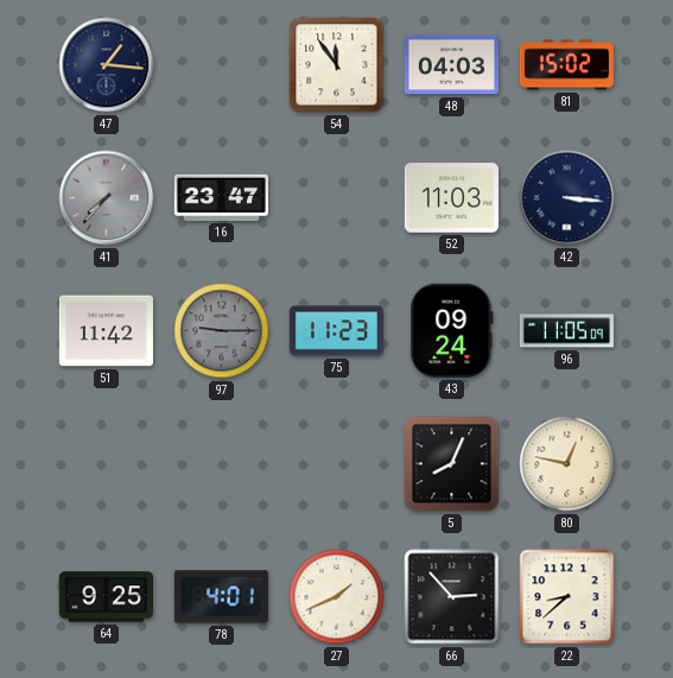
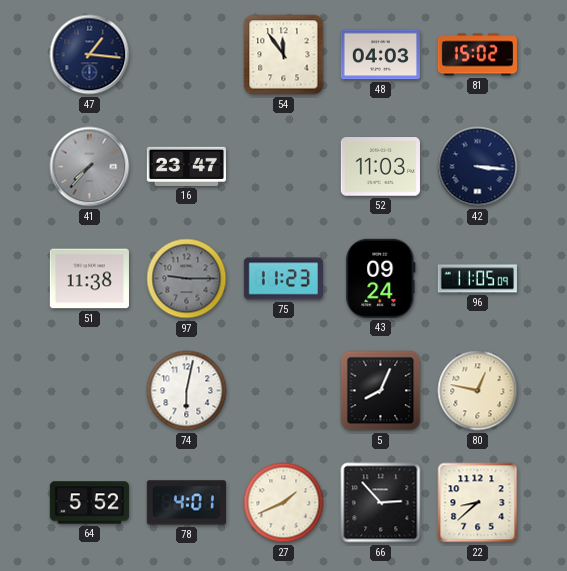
51: 11:42 -> 11:38
74: none -> 6:02
64: 9:25 -> 5:52
